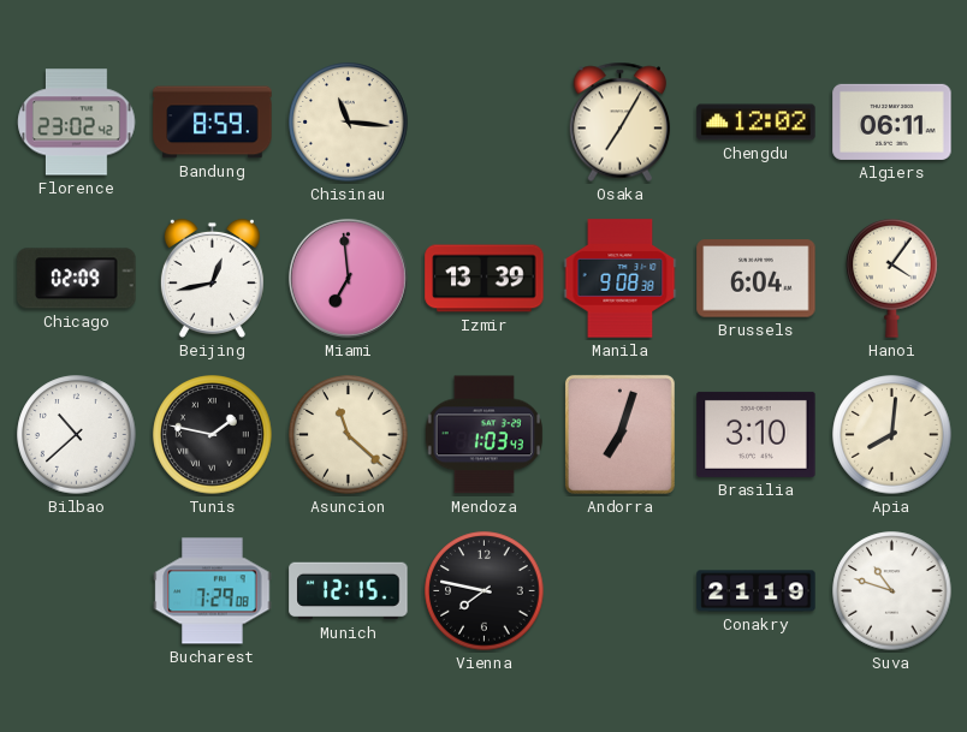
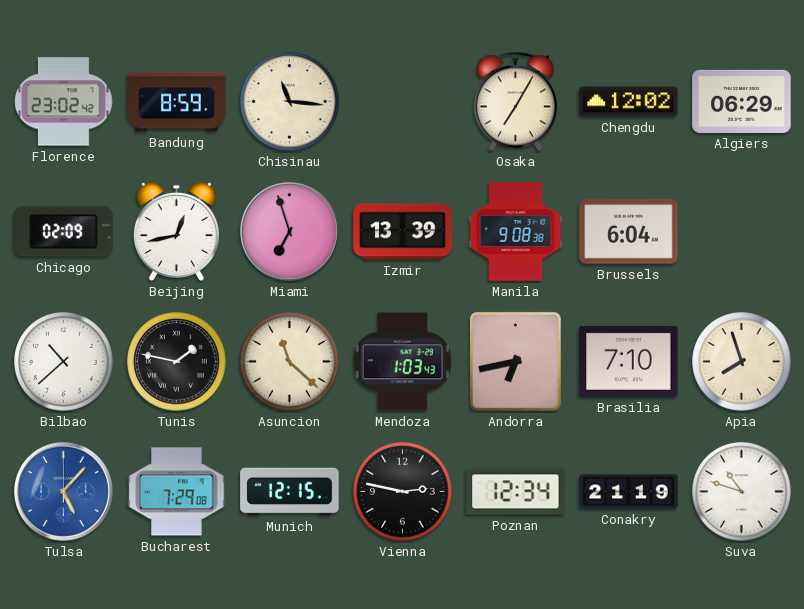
Algiers: 06:11 -> 06:29
Miami: 6:59 -> 6:57
Hanoi: 4:06 -> none
Andorra: 7:03 -> 6:43
Brasilia: 3:10 -> 7:10
Apia: 8:01 -> 7:57
Tulsa: none -> 5:07
Vienna: 7:47 -> 2:47
Poznan: none -> 12:34
